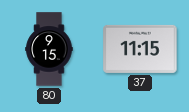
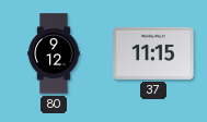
80: 9:15 -> 9:12
